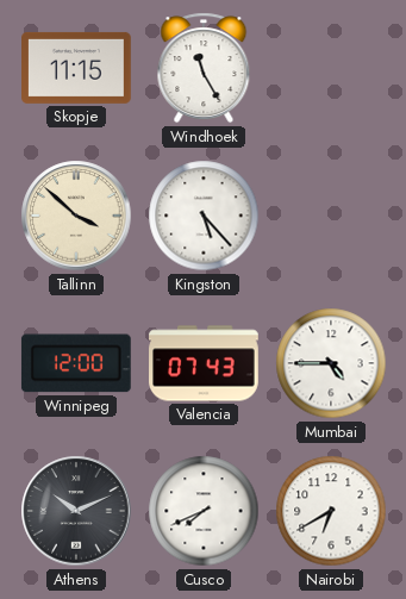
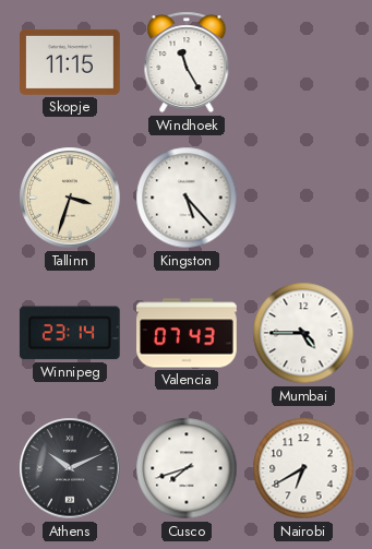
Tallinn: 3:52 -> 3:33
Winnipeg: 12:00 -> 23:14
Cusco: 7:41 -> 7:42
